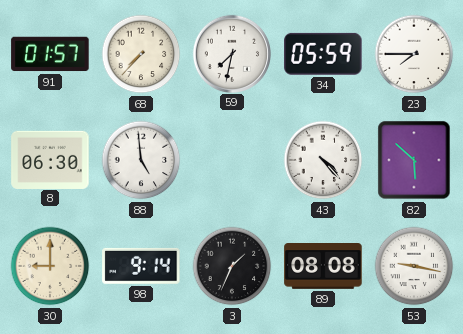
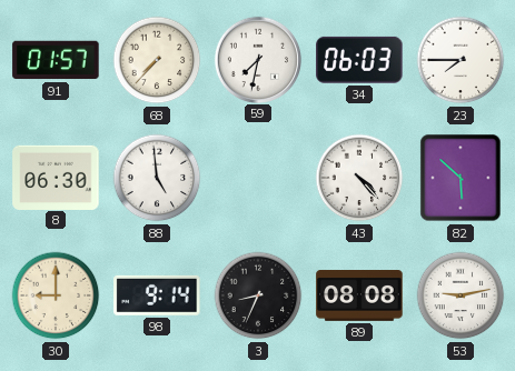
34: 05:59 -> 06:03
3: 1:34 -> 8:34
53: 9:17 -> 9:13
